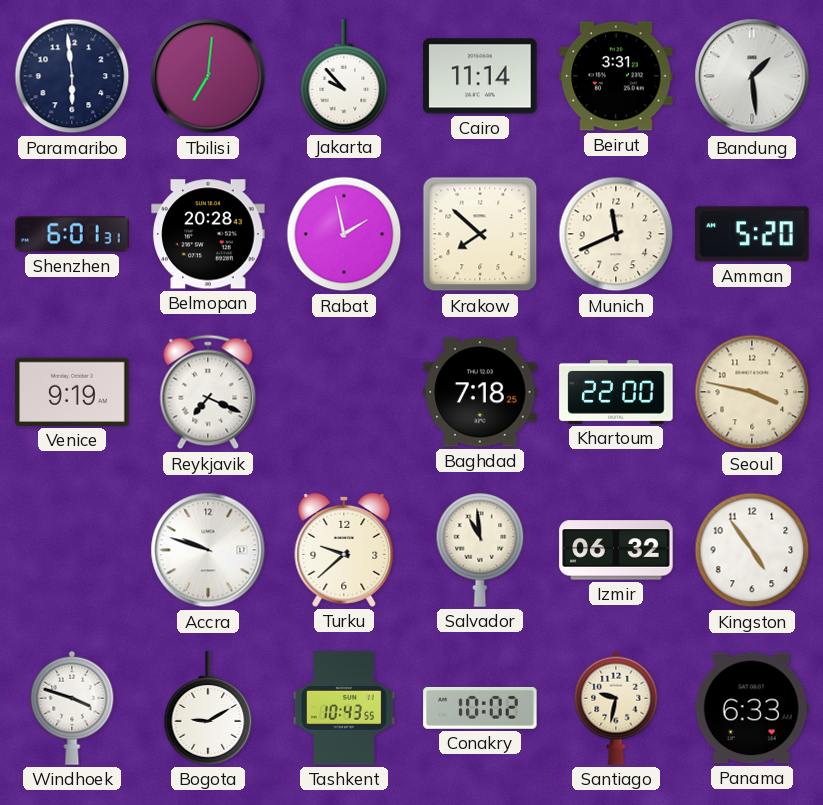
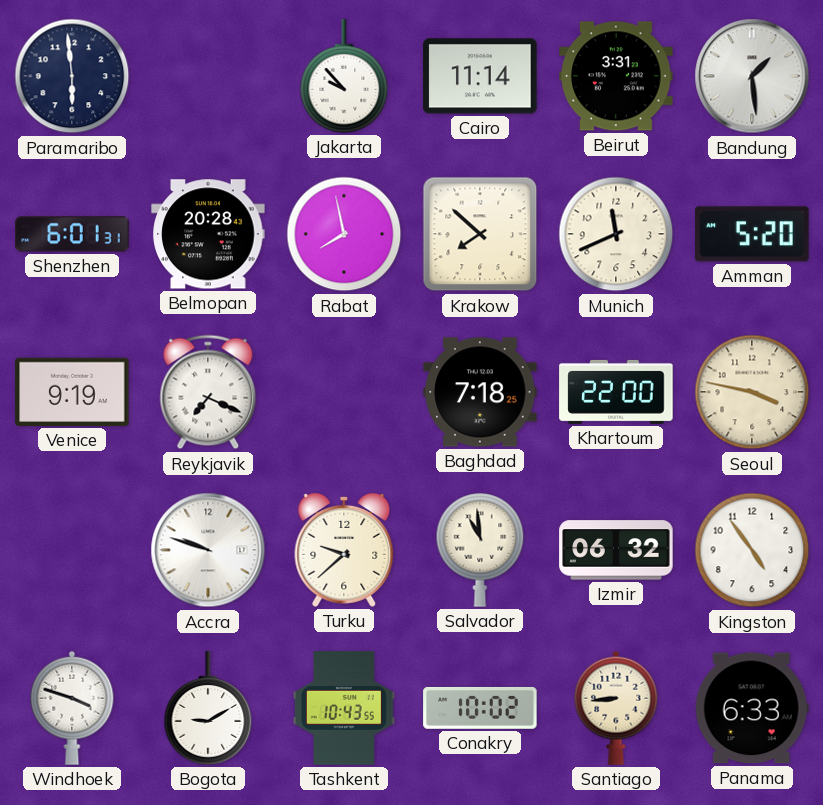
Tbilisi: 7:01 -> none
Rabat: 1:58 -> 7:58
Santiago: 9:32 -> 8:44
